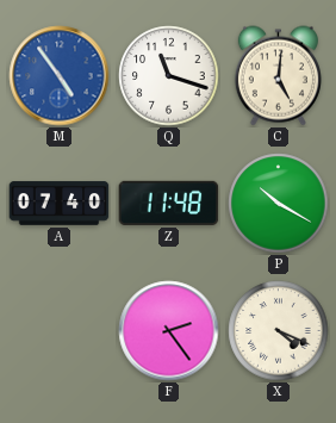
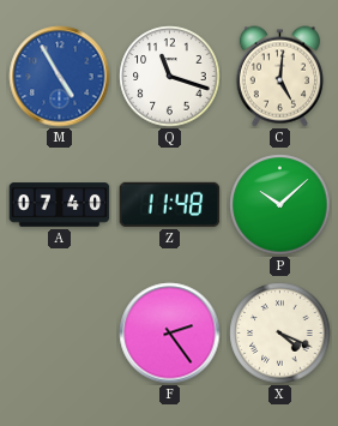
M: 4:54 -> 4:55
P: 10:20 -> 10:08
